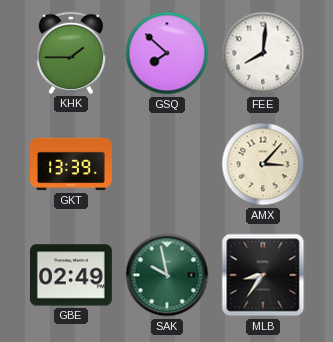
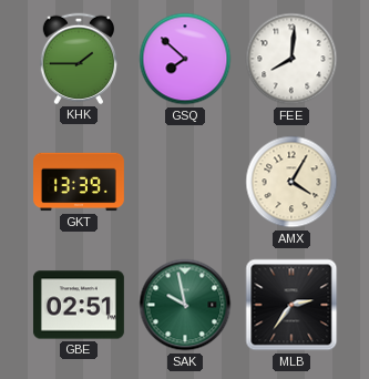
AMX: 3:07 -> 4:05
GBE: 02:49 -> 02:51
MLB: 8:36 -> 2:36
